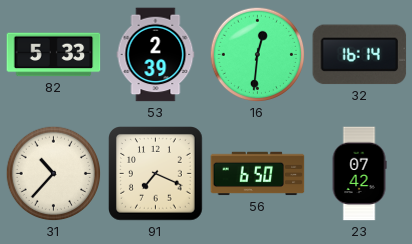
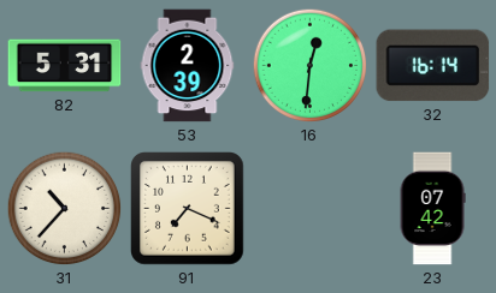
82: 5:33 -> 5:31
56: 6:50 -> none
